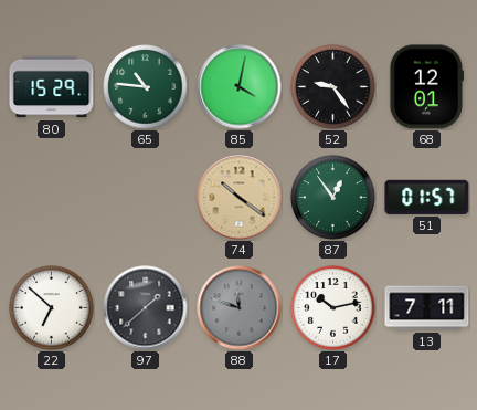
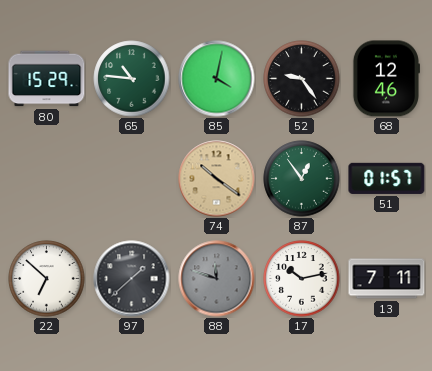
68: 12:01 -> 12:46
